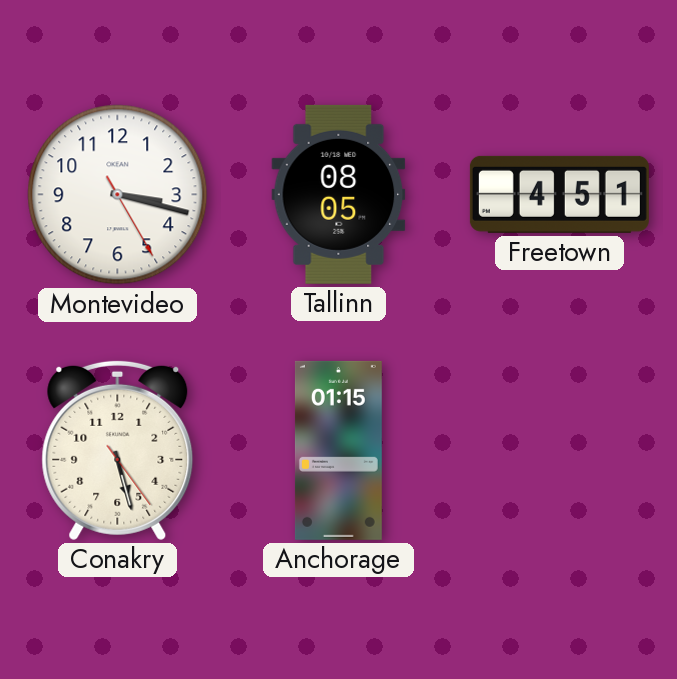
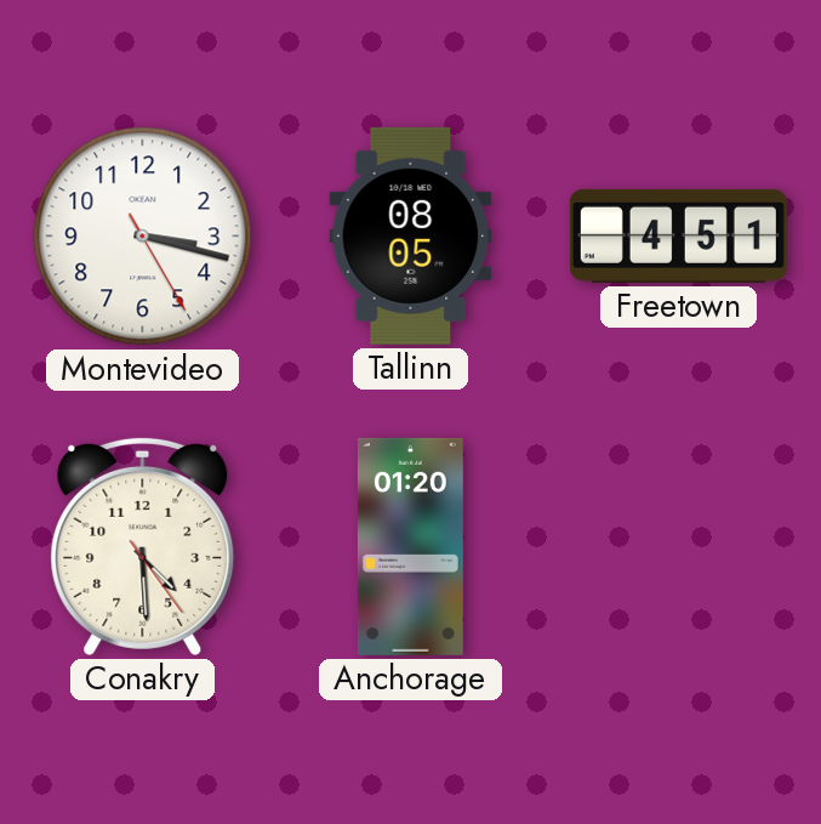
Conakry: 5:27 -> 4:29
Anchorage: 01:15 -> 01:20
